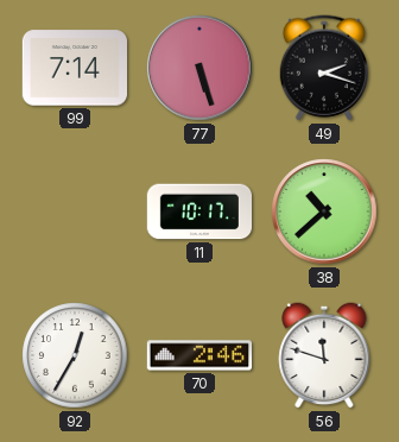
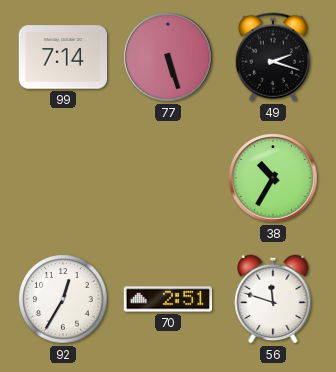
11: 10:17 -> none
38: 10:38 -> 10:35
70: 2:46 -> 2:51
